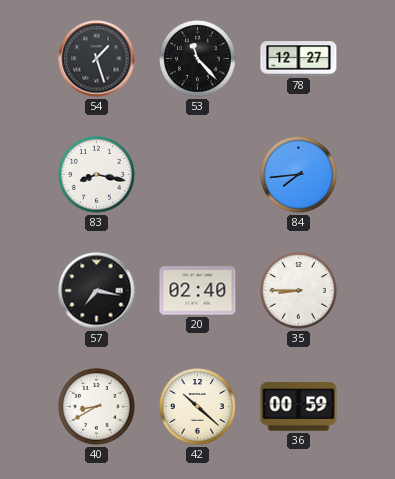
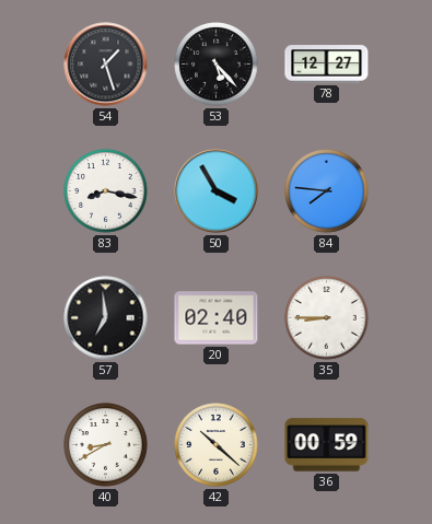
53: 11:23 -> 5:23
50: none -> 3:55
84: 7:44 -> 7:46
57: 7:17 -> 6:59
